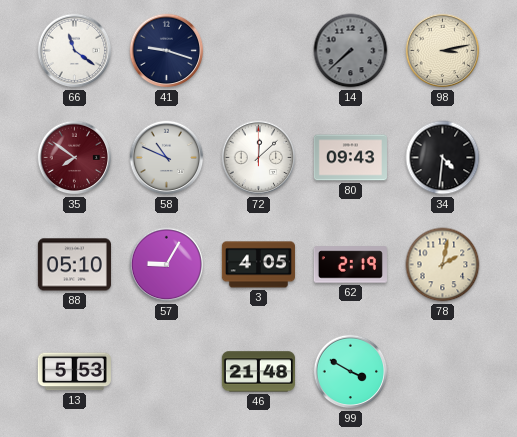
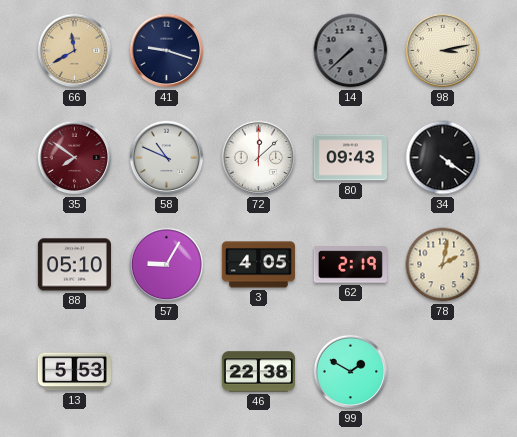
66: 11:21 -> 11:40
66 dial: white -> champagne
34: 4:31 -> 4:21
46: 21:48 -> 22:38
99: 3:50 -> 1:50
